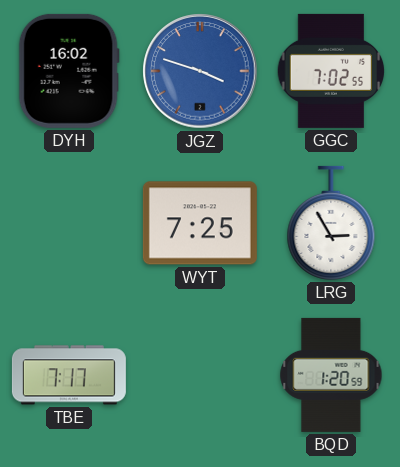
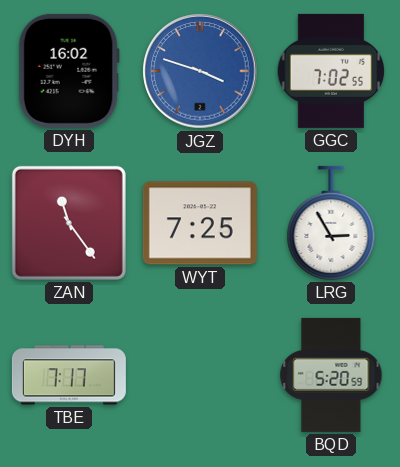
ZAN: none -> 11:24
BQD: 1:20 -> 5:20
